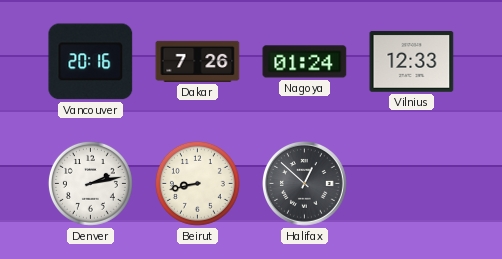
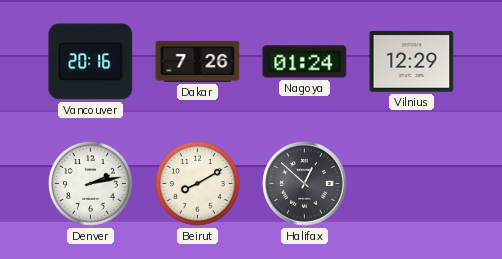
Vilnius: 12:33 -> 12:29
Beirut: 8:43 -> 8:10
